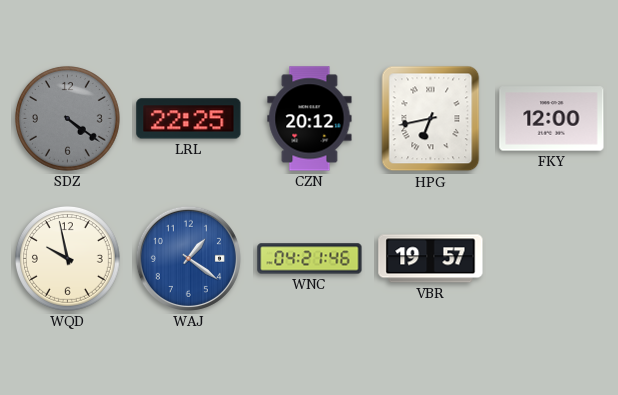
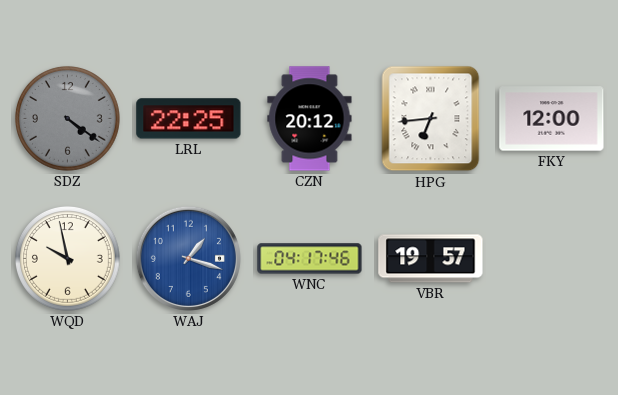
HPG: 6:43 -> 6:44
WAJ: 1:21 -> 1:18
WNC: 04:21 -> 04:17
